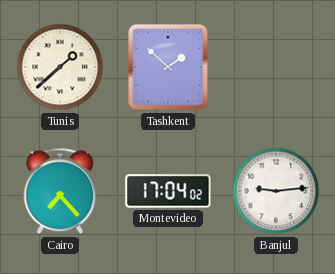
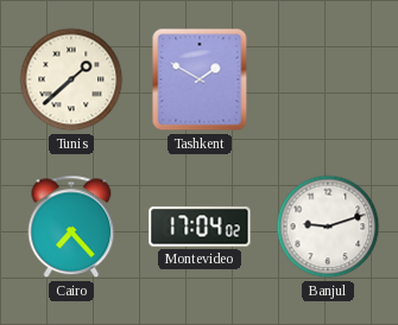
Tashkent: 1:52 -> 1:50
Banjul: 9:14 -> 9:12
